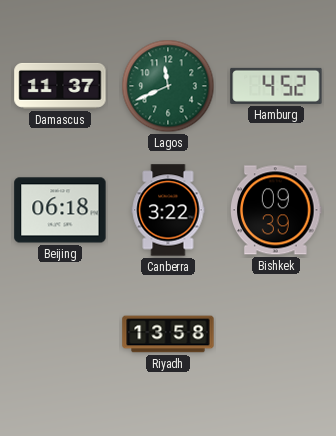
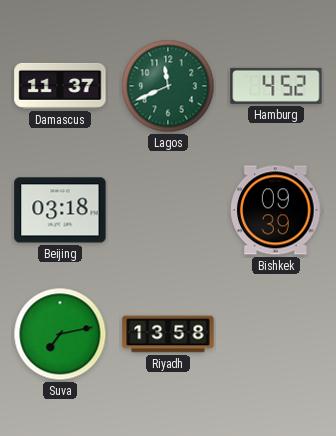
Beijing: 06:18 -> 03:18
Canberra: 3:22 -> none
Suva: none -> 7:13
